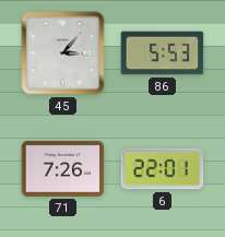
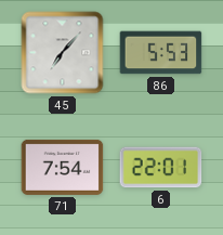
45: 3:07 -> 7:07
71: 7:26 -> 7:54
